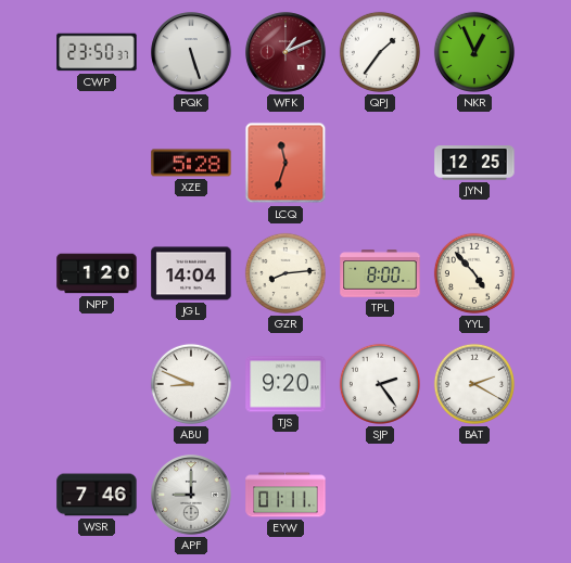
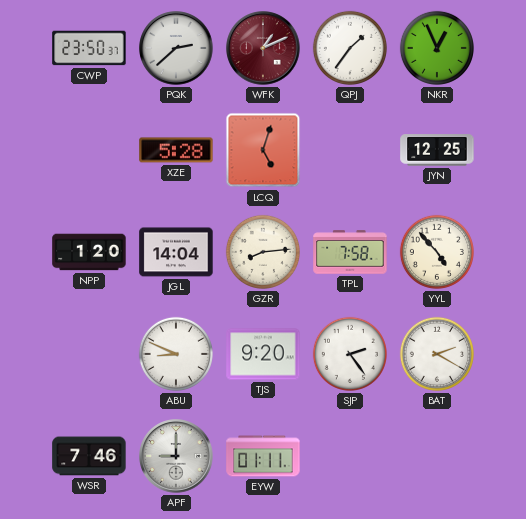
PQK: 5:27 -> 2:38
LCQ: 11:33 -> 5:03
TPL: 8:00 -> 7:58
